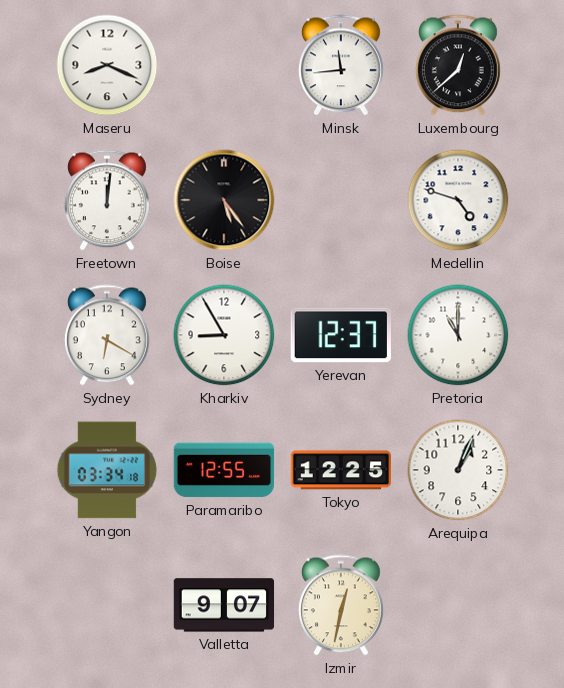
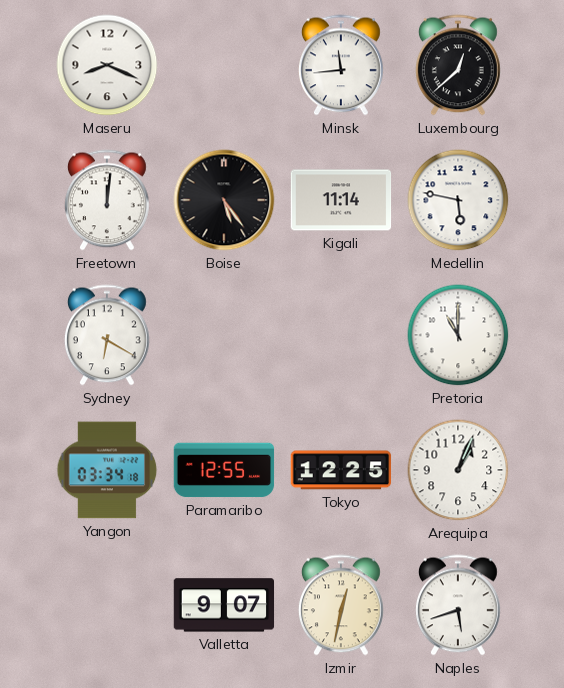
Kigali: none -> 11:14
Medellin: 4:48 -> 5:47
Kharkiv: 8:55 -> none
Yerevan: 12:37 -> none
Naples: none -> 5:42
